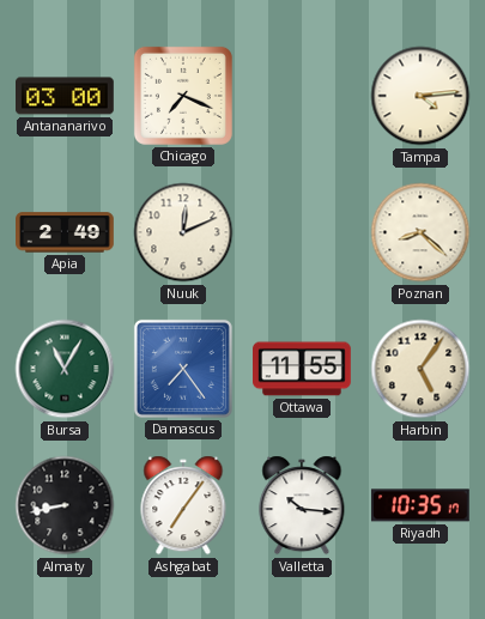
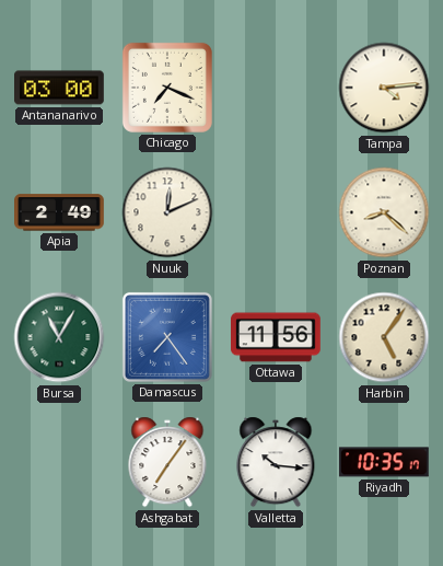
Ottawa: 11:55 -> 11:56
Almaty: 8:43 -> none
